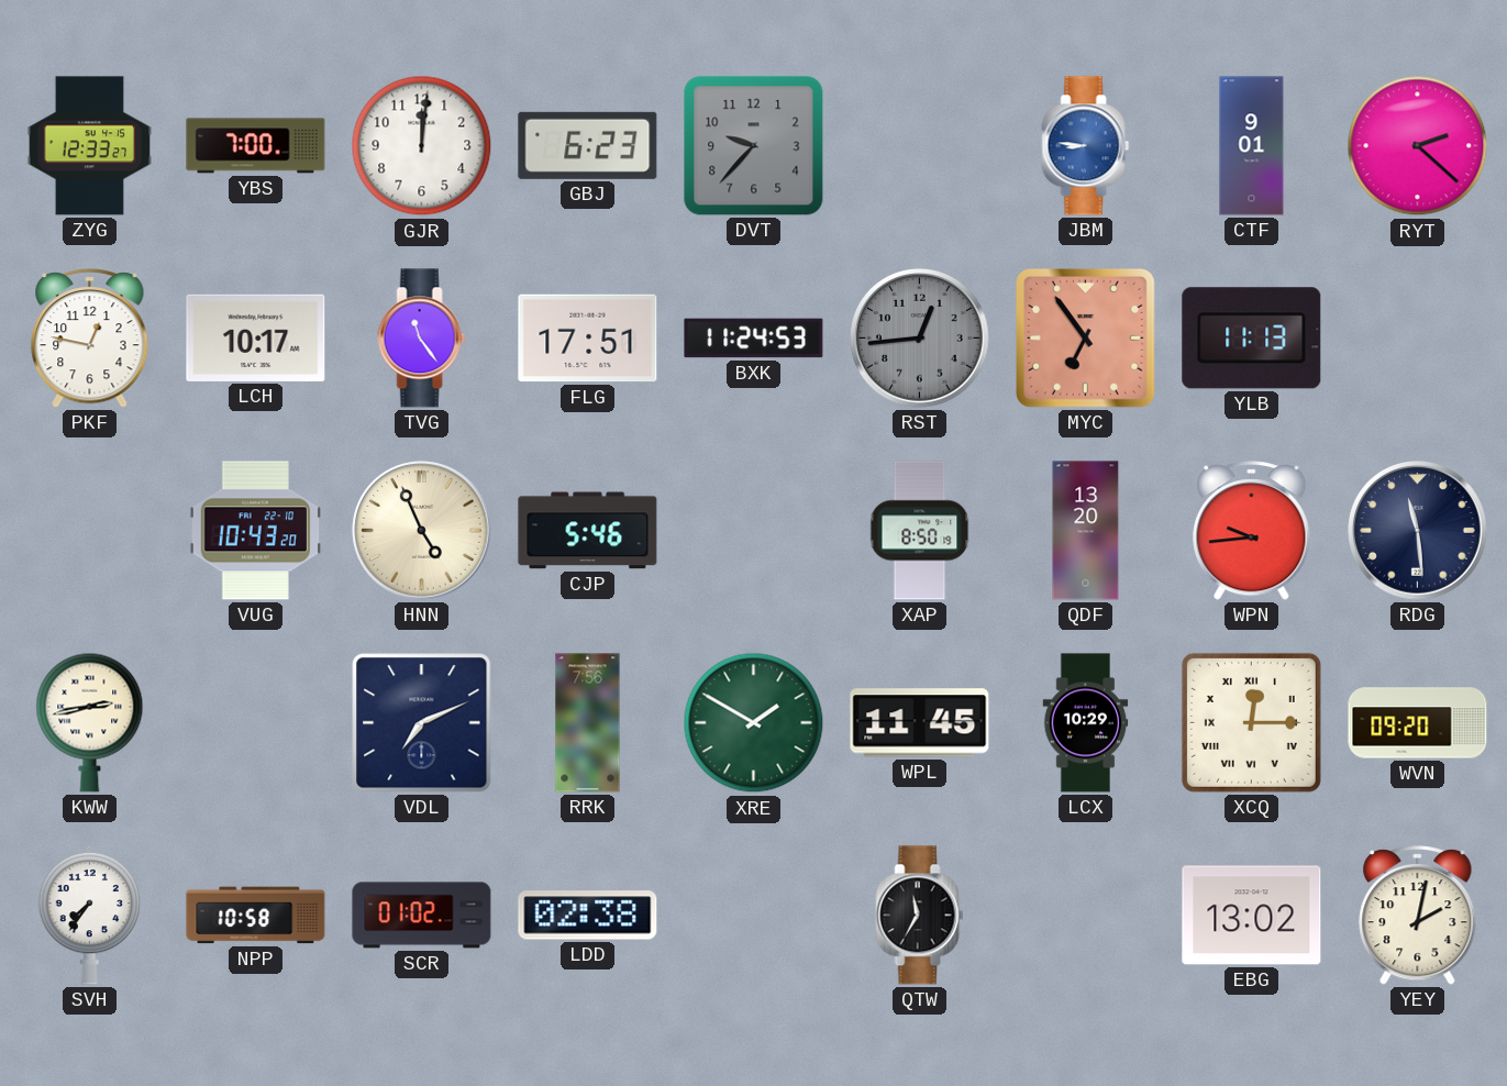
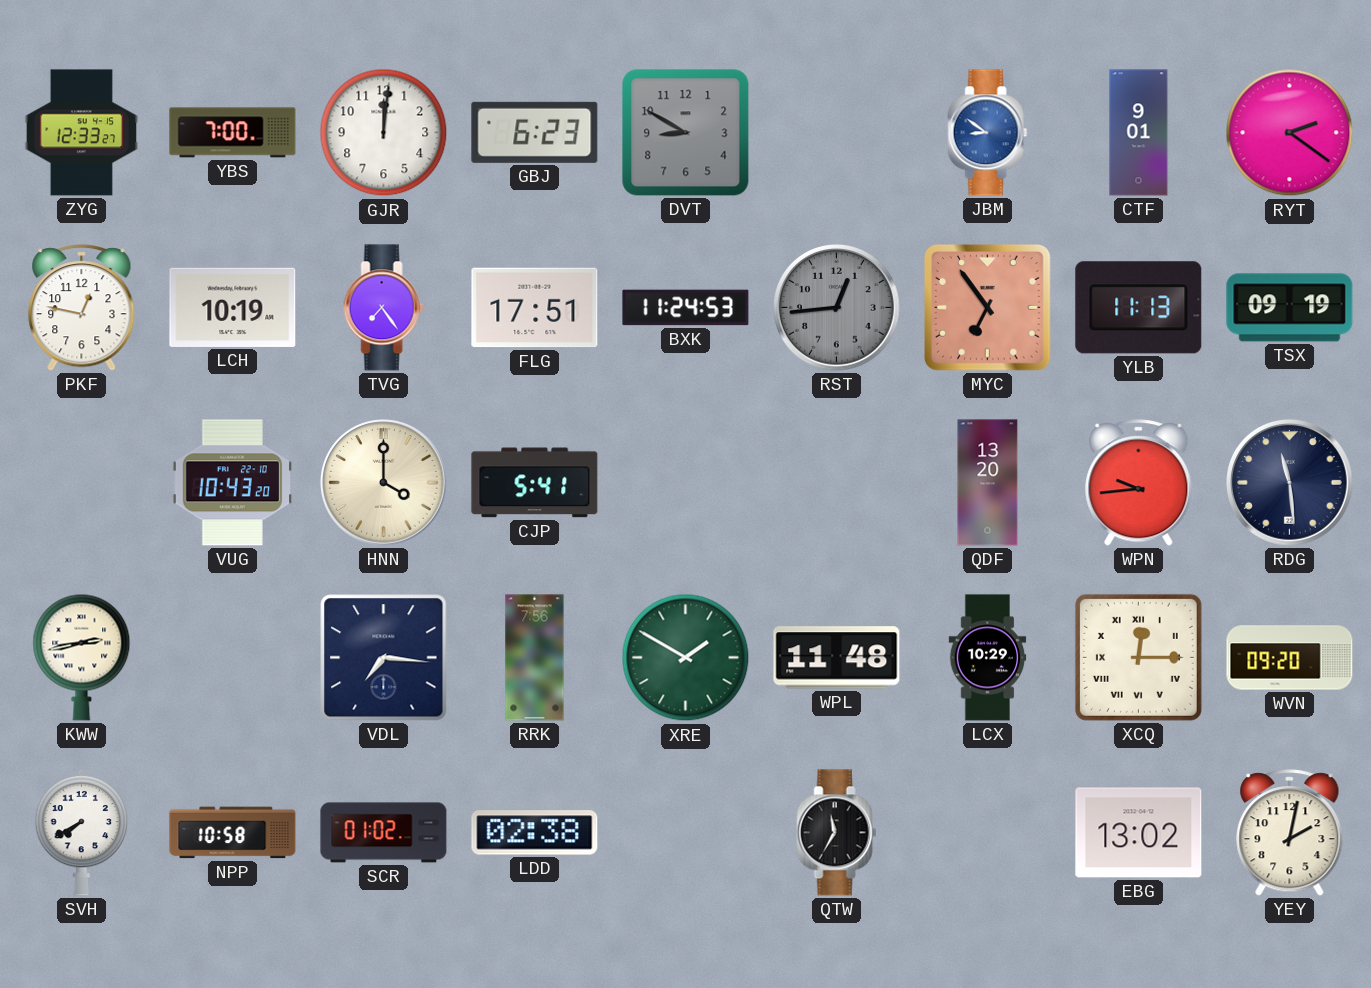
DVT: 9:37 -> 8:50
JBM: 8:46 -> 8:51
RYT: 2:22 -> 2:21
LCH: 10:17 -> 10:19
TVG: 11:24 -> 7:24
TSX: none -> 09:19
HNN: 4:56 -> 4:00
CJP: 5:46 -> 5:41
XAP: 8:50 -> none
VDL: 7:11 -> 7:16
WPL: 11:45 -> 11:48
SVH: 7:36 -> 7:40
